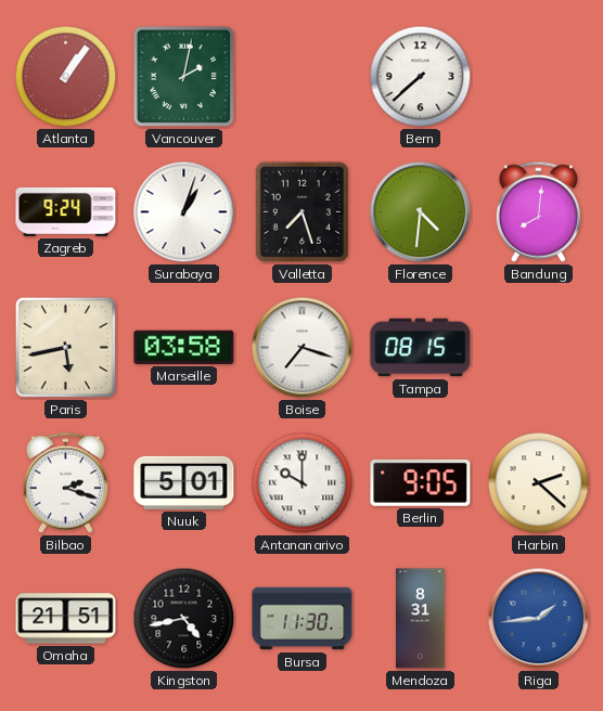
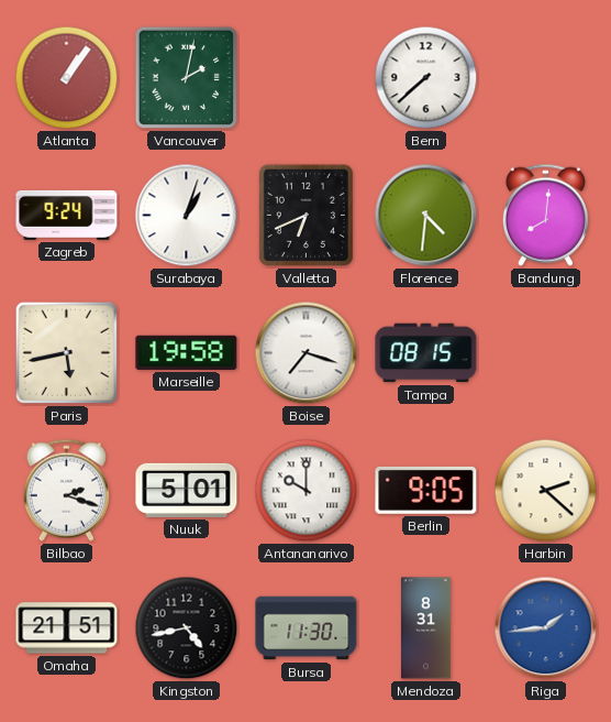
Valletta: 7:27 -> 6:41
Marseille: 03:58 -> 19:58
